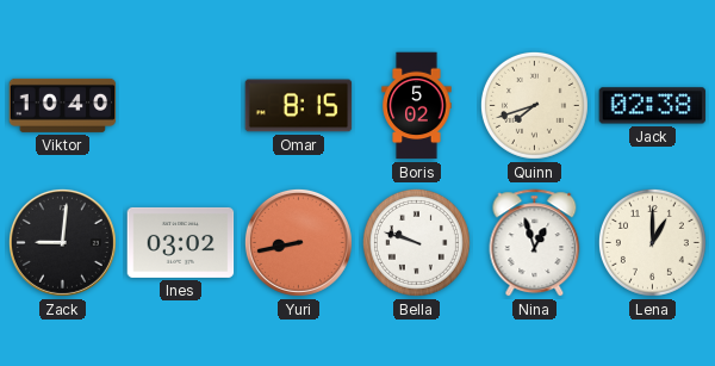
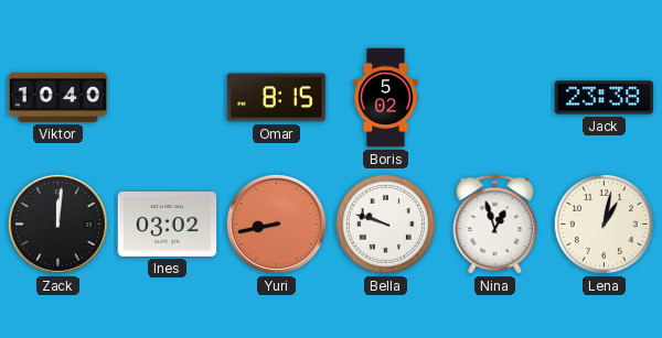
Quinn: 7:42 -> none
Jack: 02:38 -> 23:38
Zack: 9:01 -> 12:01
Lena: 1:00 -> 1:02
